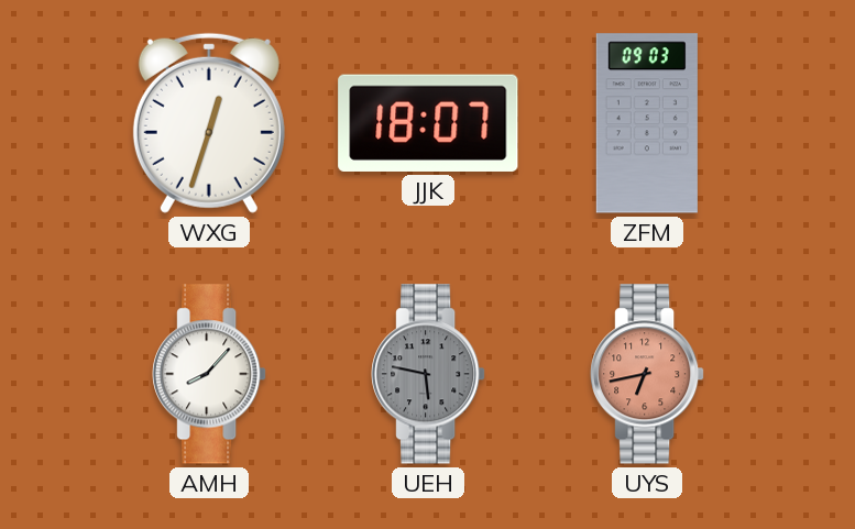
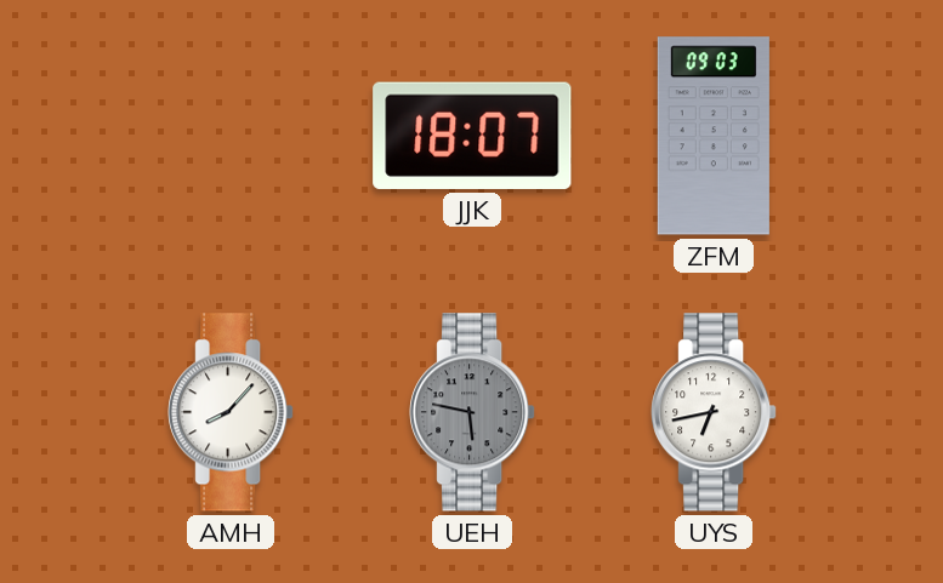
WXG: 12:33 -> none
UYS dial: salmon -> white
